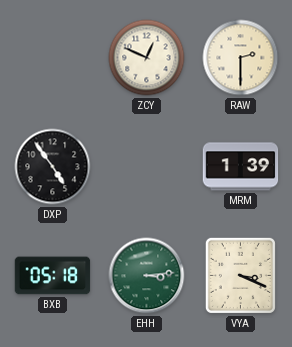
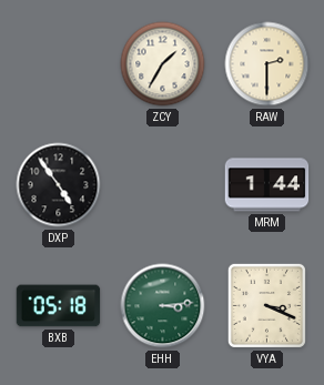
ZCY: 12:49 -> 1:35
MRM: 1:39 -> 1:44
